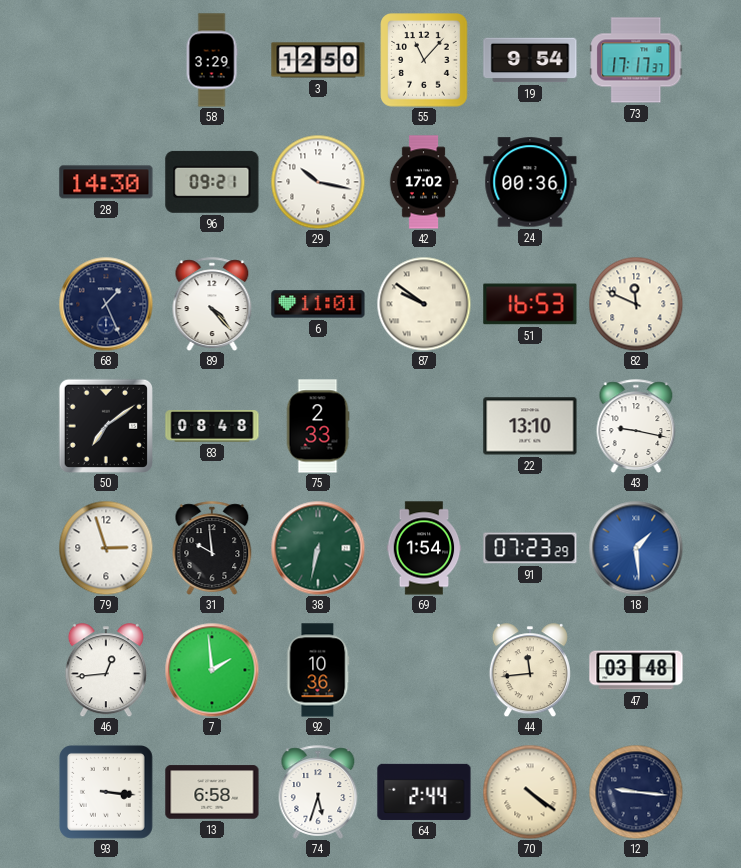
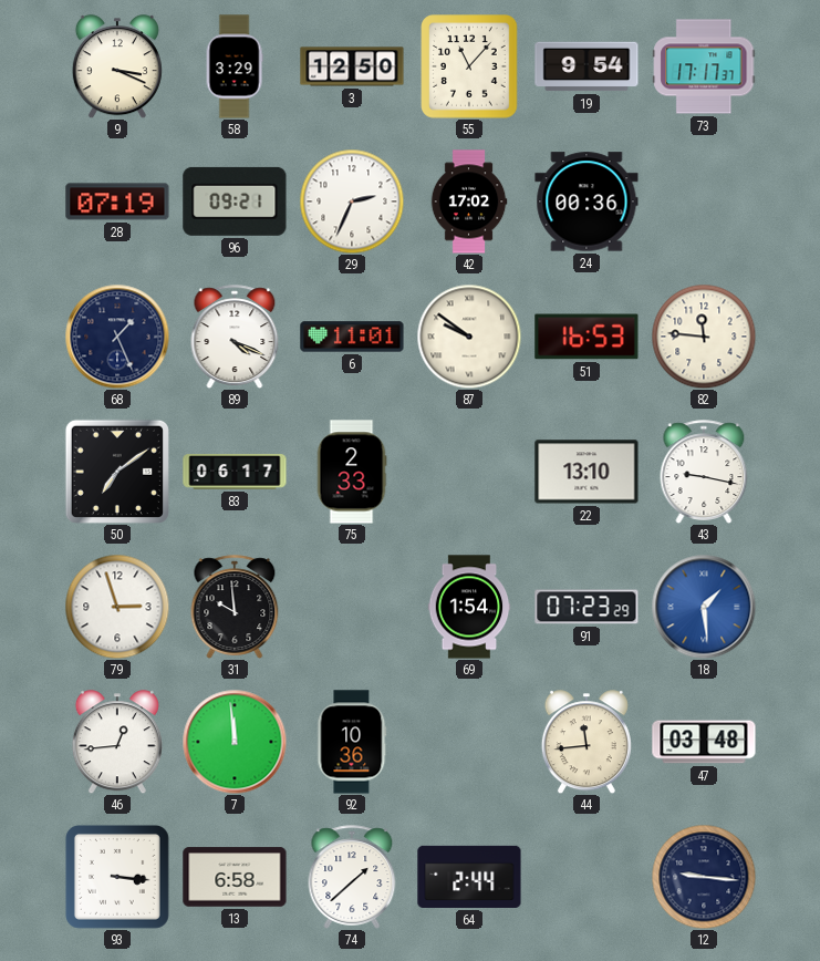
9: none -> 3:19
28: 14:30 -> 07:19
29: 10:17 -> 2:34
89: 4:23 -> 4:19
82: 11:49 -> 11:46
83: 08:48 -> 06:17
38: 6:32 -> none
7: 1:59 -> 11:59
74: 5:33 -> 1:38
70: 4:21 -> none
